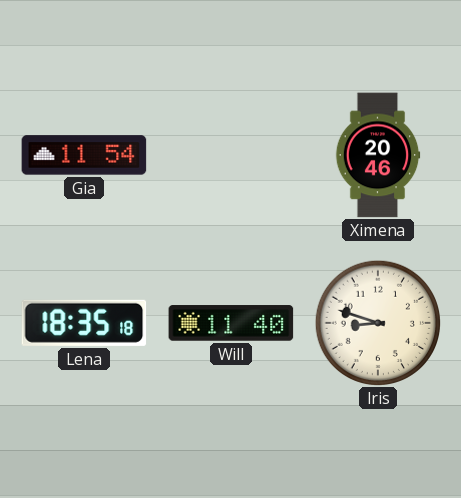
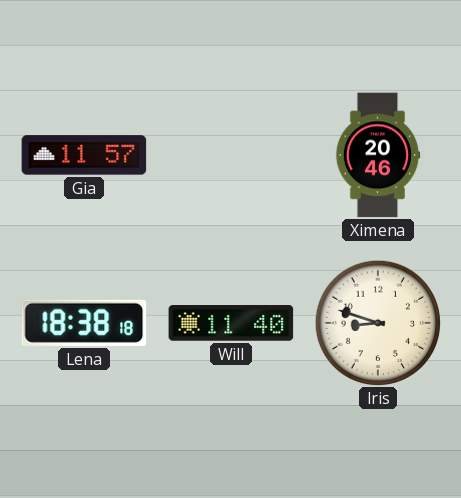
Gia: 11:54 -> 11:57
Lena: 18:35 -> 18:38
